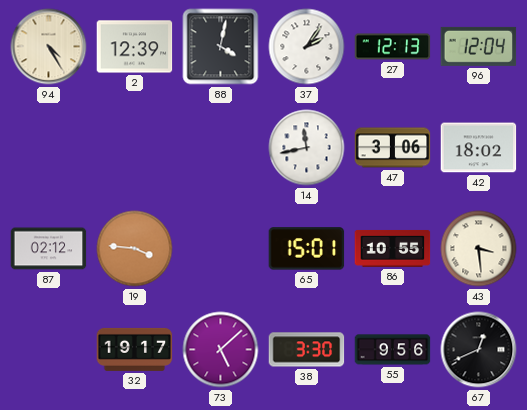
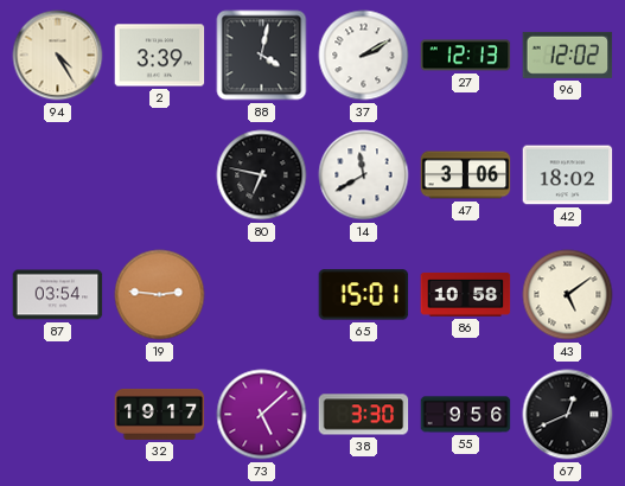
2: 12:39 -> 3:39
37: 2:06 -> 2:10
96: 12:04 -> 12:02
80: none -> 6:47
14: 11:43 -> 11:40
87: 02:12 -> 03:54
19: 3:46 -> 2:46
86: 10:55 -> 10:58
43: 3:29 -> 5:09
